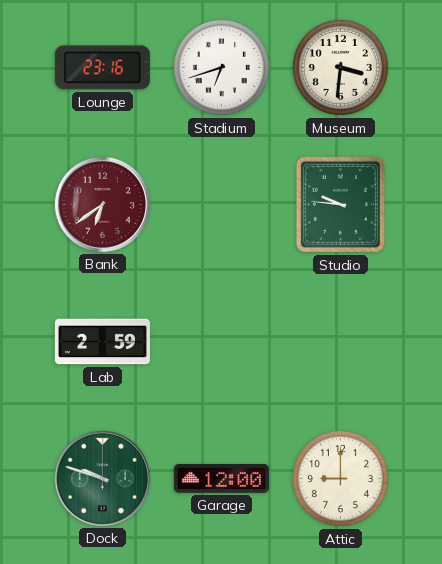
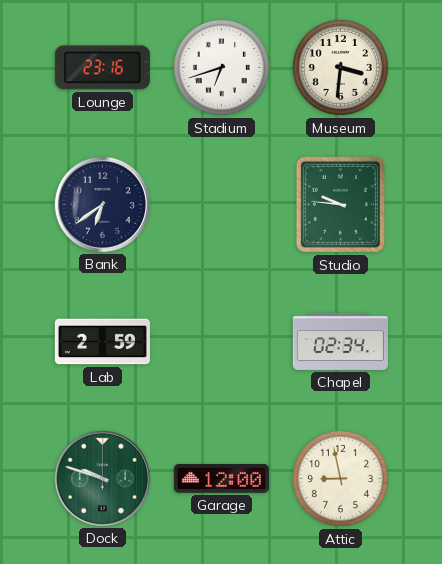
Bank dial: burgundy -> navy
Chapel: none -> 02:34
Attic: 9:00 -> 8:58
